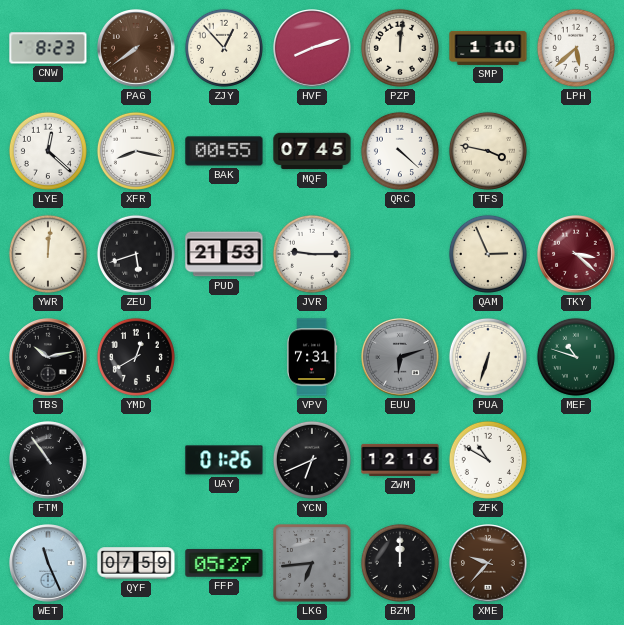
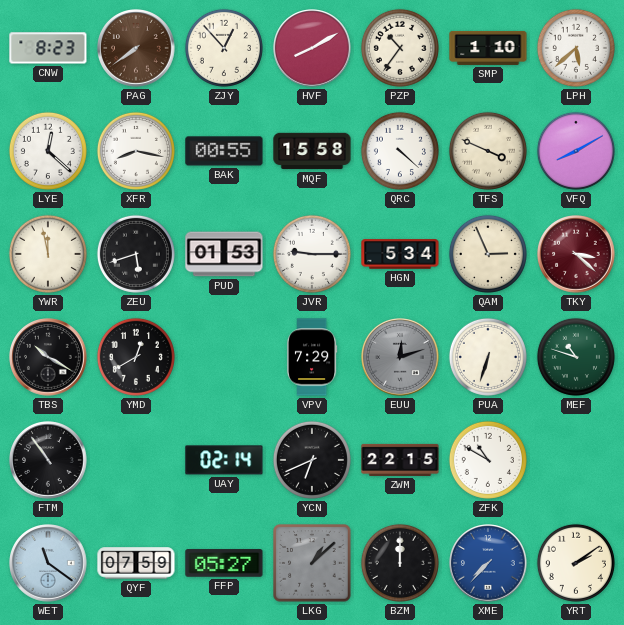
HVF: 8:12 -> 8:10
PZP: 12:01 -> 10:36
MQF: 07:45 -> 15:58
TFS: 3:47 -> 3:49
VFQ: none -> 8:10
YWR: 12:01 -> 11:58
PUD: 21:53 -> 01:53
HGN: none -> 5:34
TBS: 10:13 -> 10:20
VPV: 7:31 -> 7:29
EUU: 6:12 -> 12:12
UAY: 01:26 -> 02:14
ZWM: 12:16 -> 22:15
WET: 11:26 -> 11:21
LKG: 6:44 -> 1:08
XME: 9:37 -> 7:37
XME dial: brown -> blue
YRT: none -> 2:09
